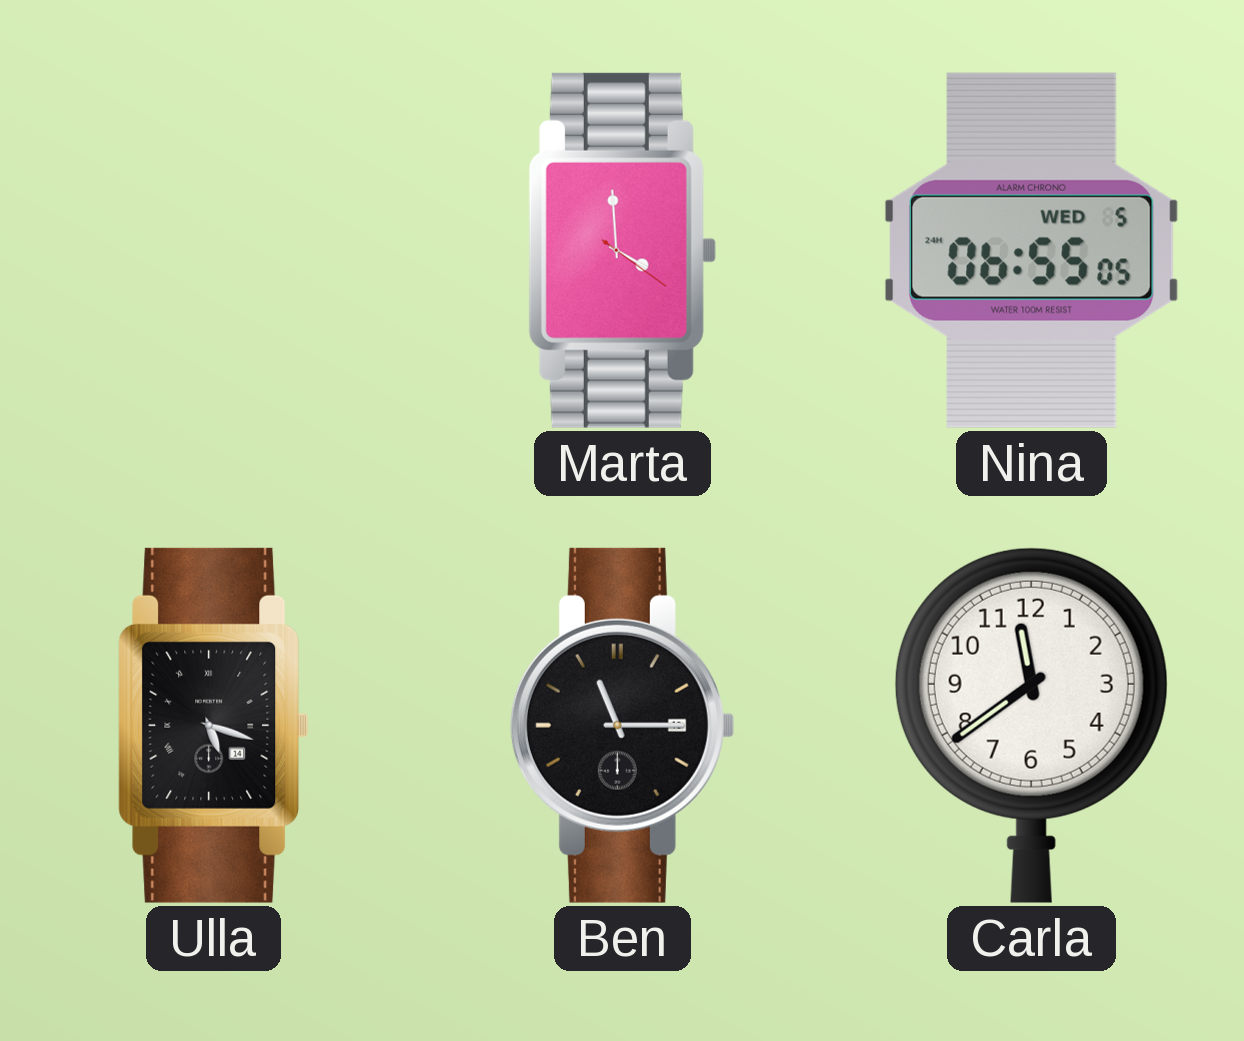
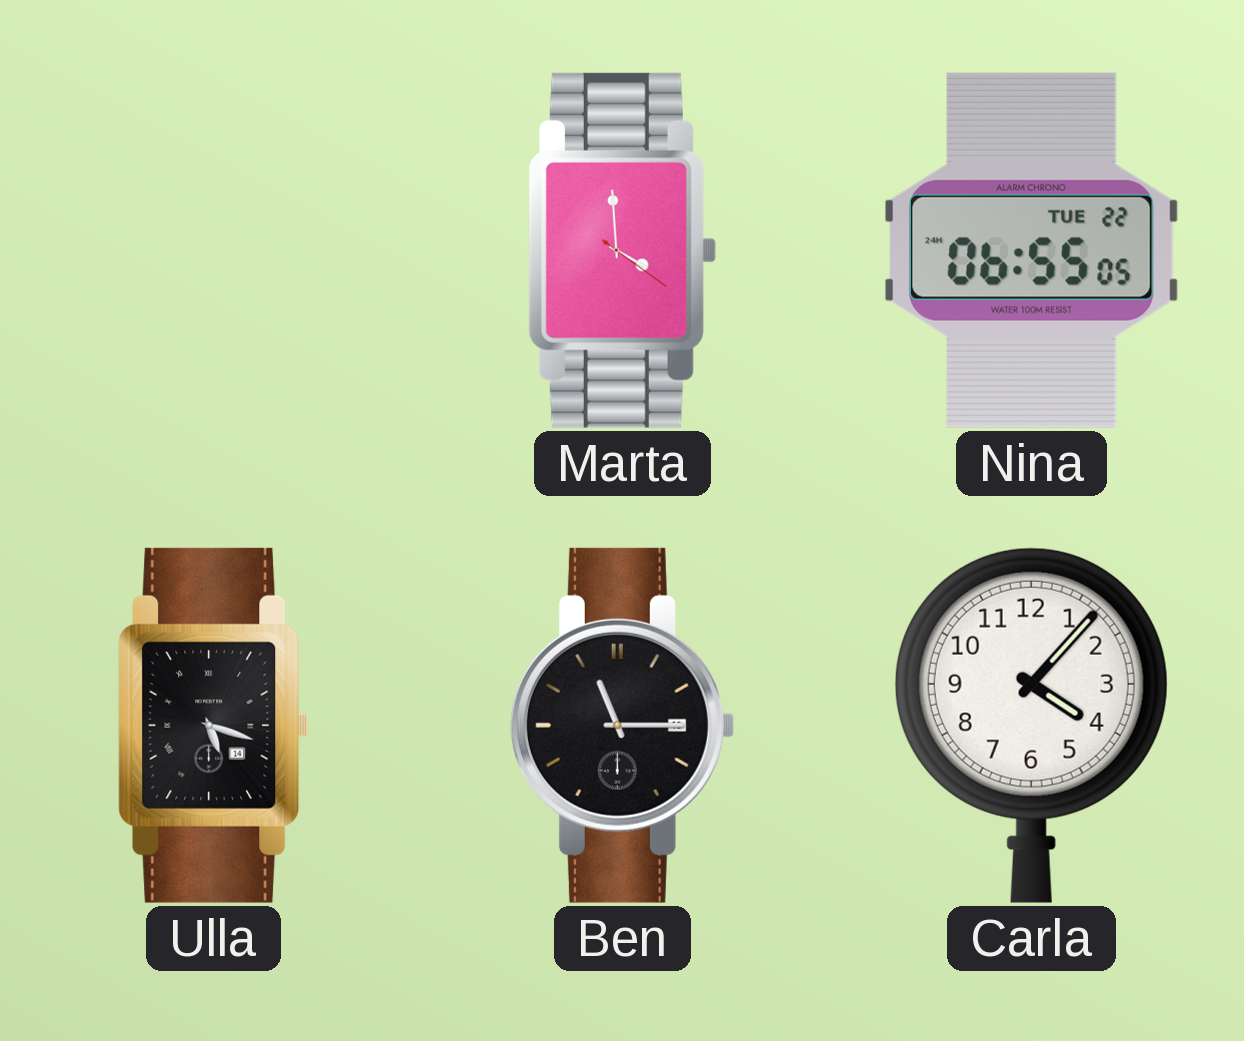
Nina date: WED 5 -> TUE 22
Carla: 11:39 -> 4:07
